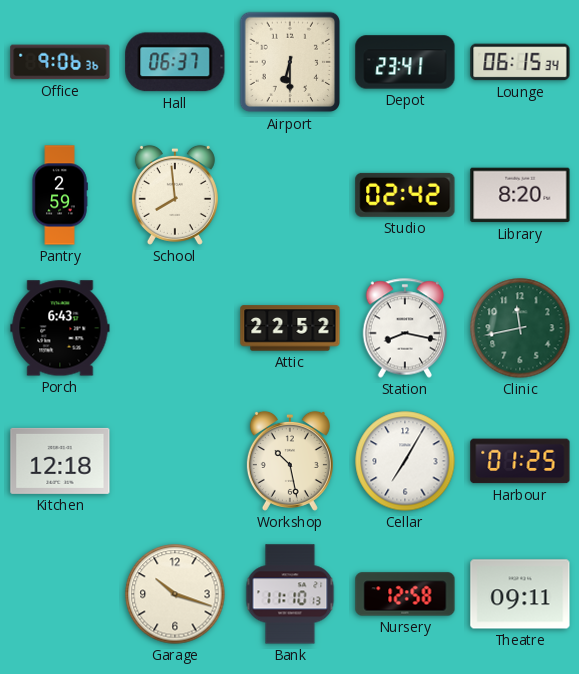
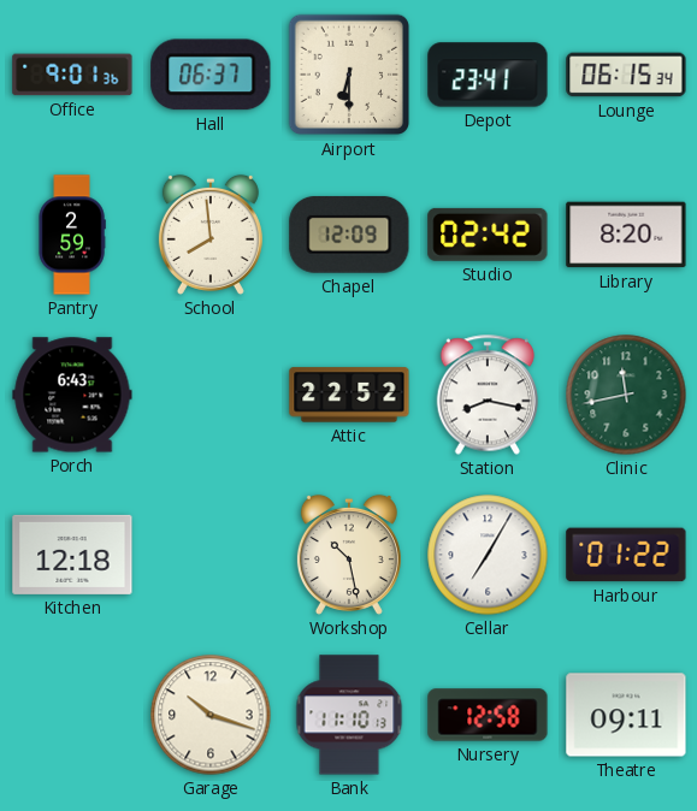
Office: 9:06 -> 9:01
Chapel: none -> 12:09
Harbour: 01:25 -> 01:22
